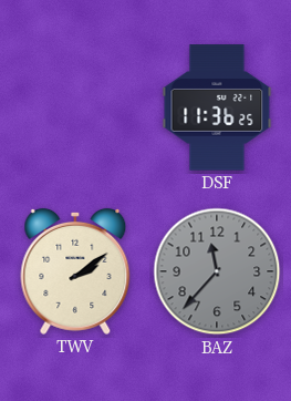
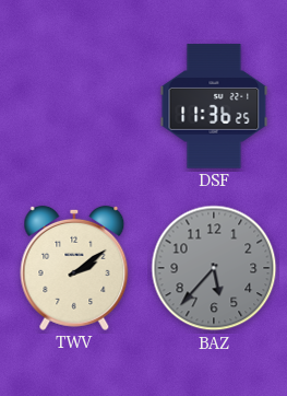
BAZ: 11:37 -> 5:37
